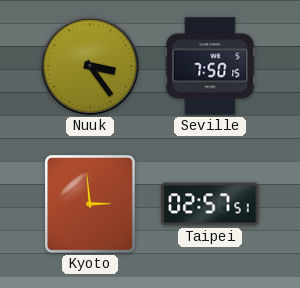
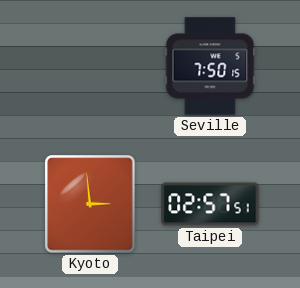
Nuuk: 3:24 -> none
